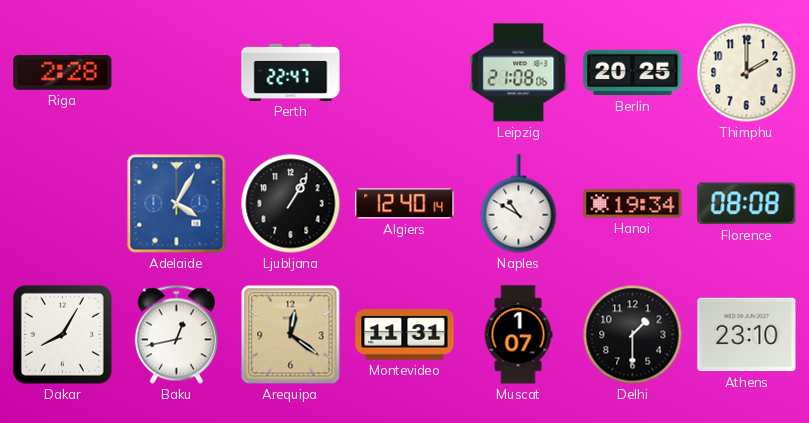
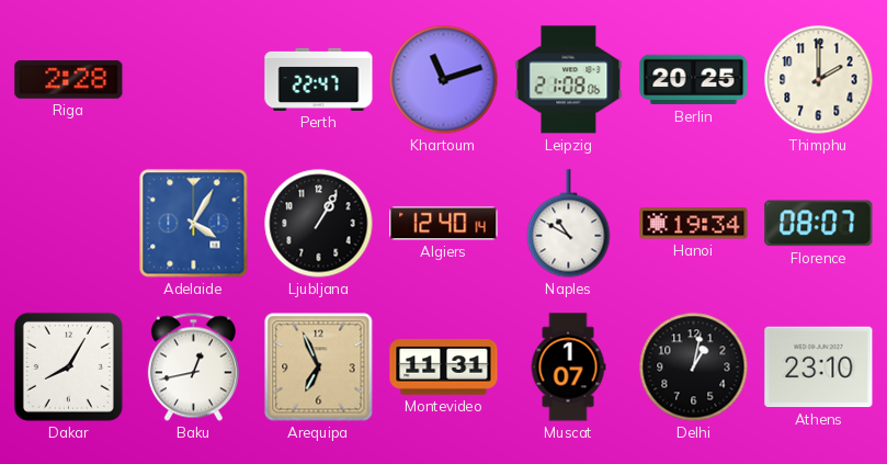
Khartoum: none -> 11:12
Florence: 08:08 -> 08:07
Arequipa: 12:21 -> 6:56
Delhi: 1:30 -> 1:02
